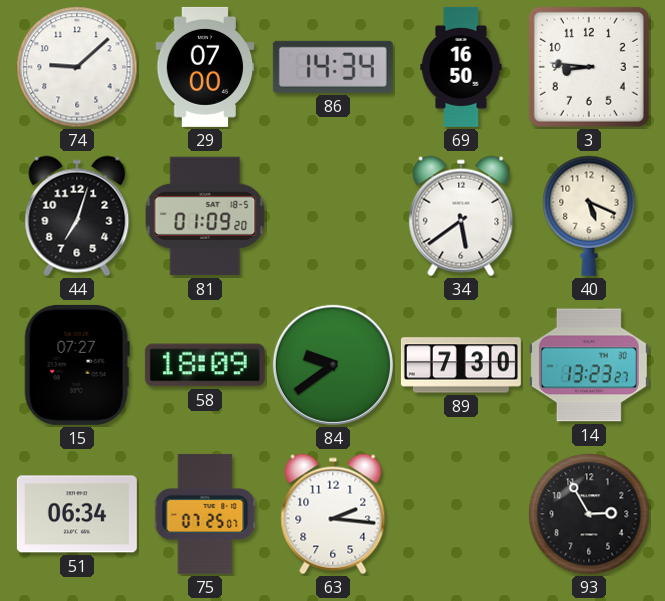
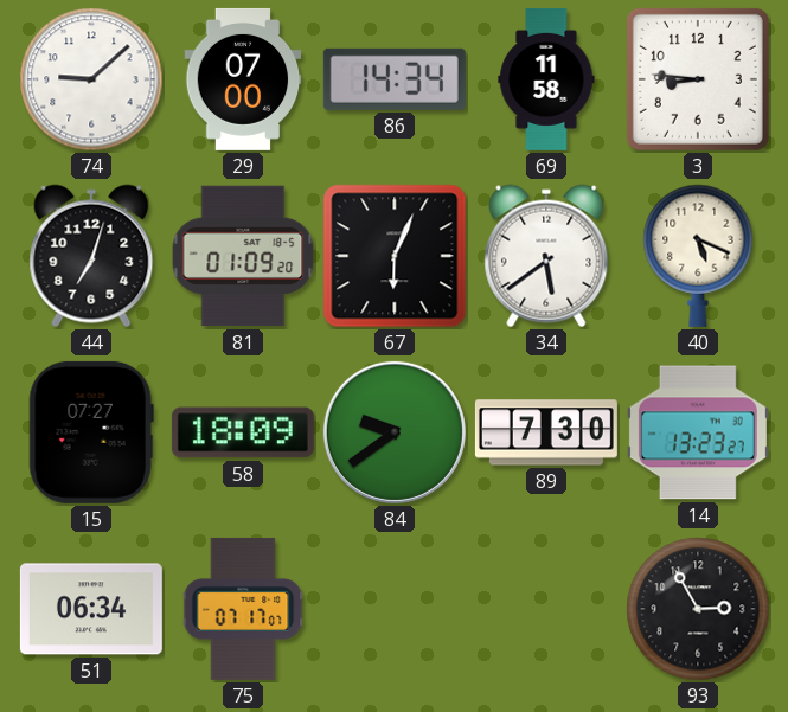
69: 16:50 -> 11:58
67: none -> 6:04
75: 07:25 -> 07:17
63: 2:16 -> none
